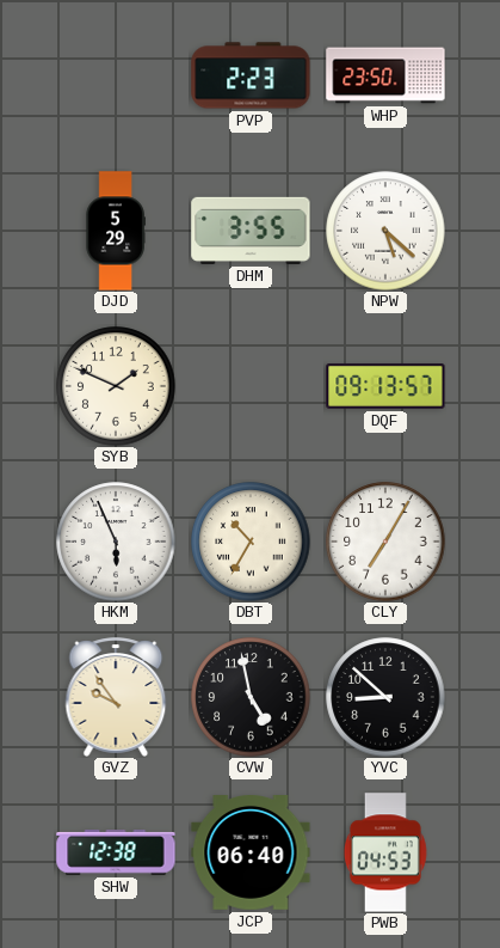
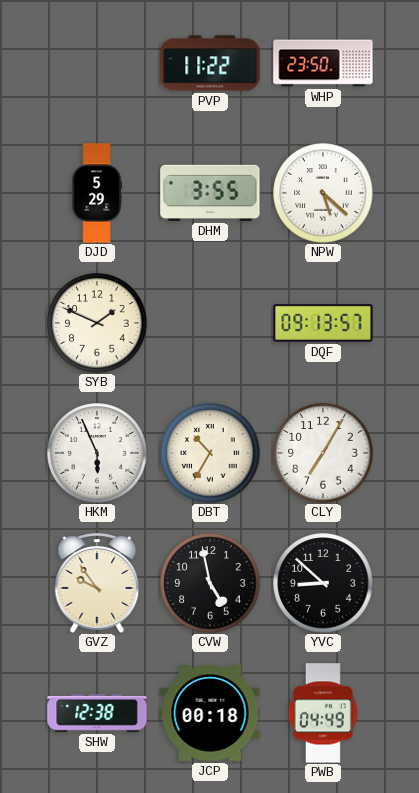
PVP: 2:23 -> 11:22
JCP: 06:40 -> 00:18
PWB: 04:53 -> 04:49
